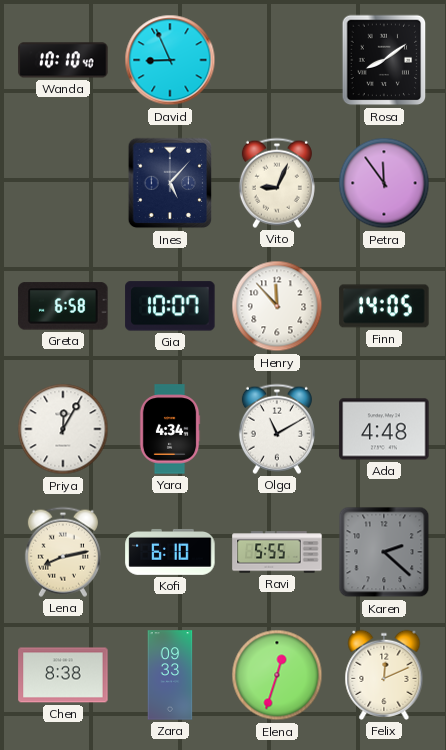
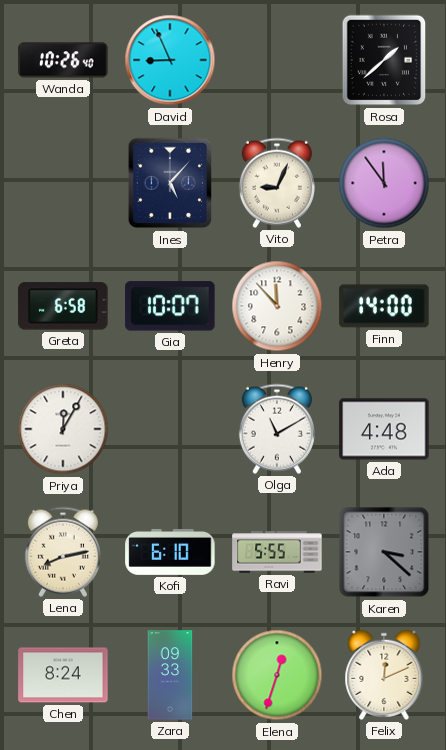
Wanda: 10:10 -> 10:26
Rosa: 8:09 -> 1:38
Finn: 14:05 -> 14:00
Yara: 4:34 -> none
Karen: 2:22 -> 3:22
Chen: 8:38 -> 8:24
